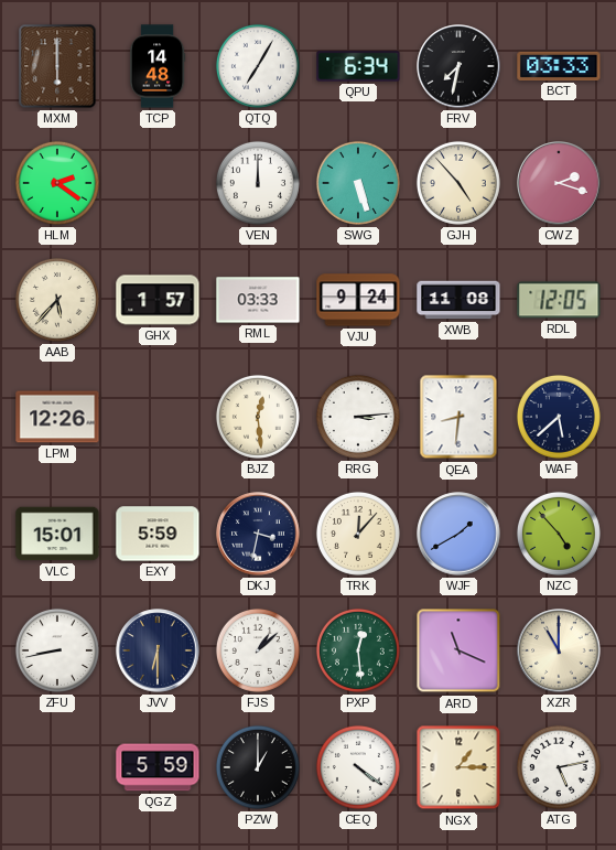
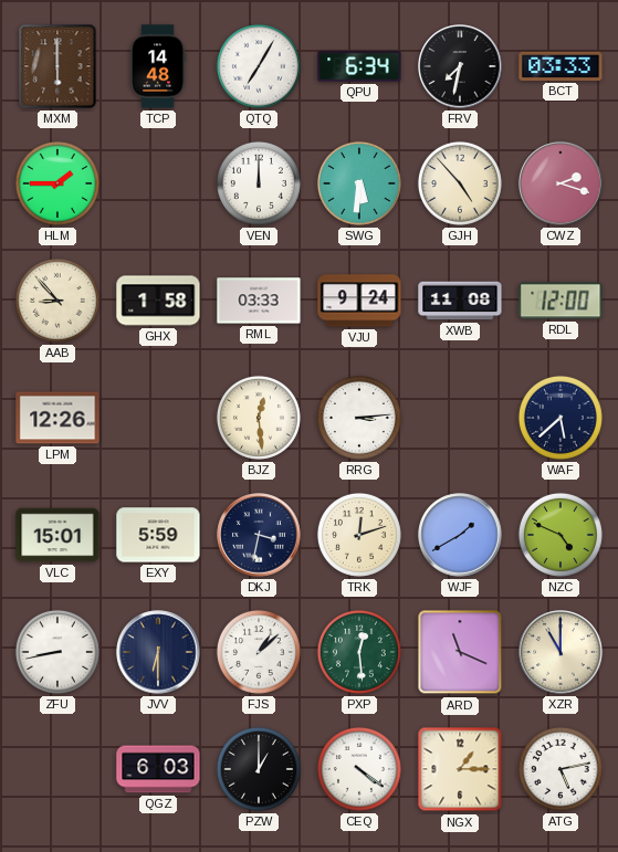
HLM: 2:21 -> 1:45
SWG: 5:27 -> 5:31
AAB: 5:37 -> 8:53
GHX: 1:57 -> 1:58
RDL: 12:05 -> 12:00
QEA: 8:31 -> none
TRK: 12:07 -> 12:12
NZC: 4:53 -> 4:49
QGZ: 5:59 -> 6:03
